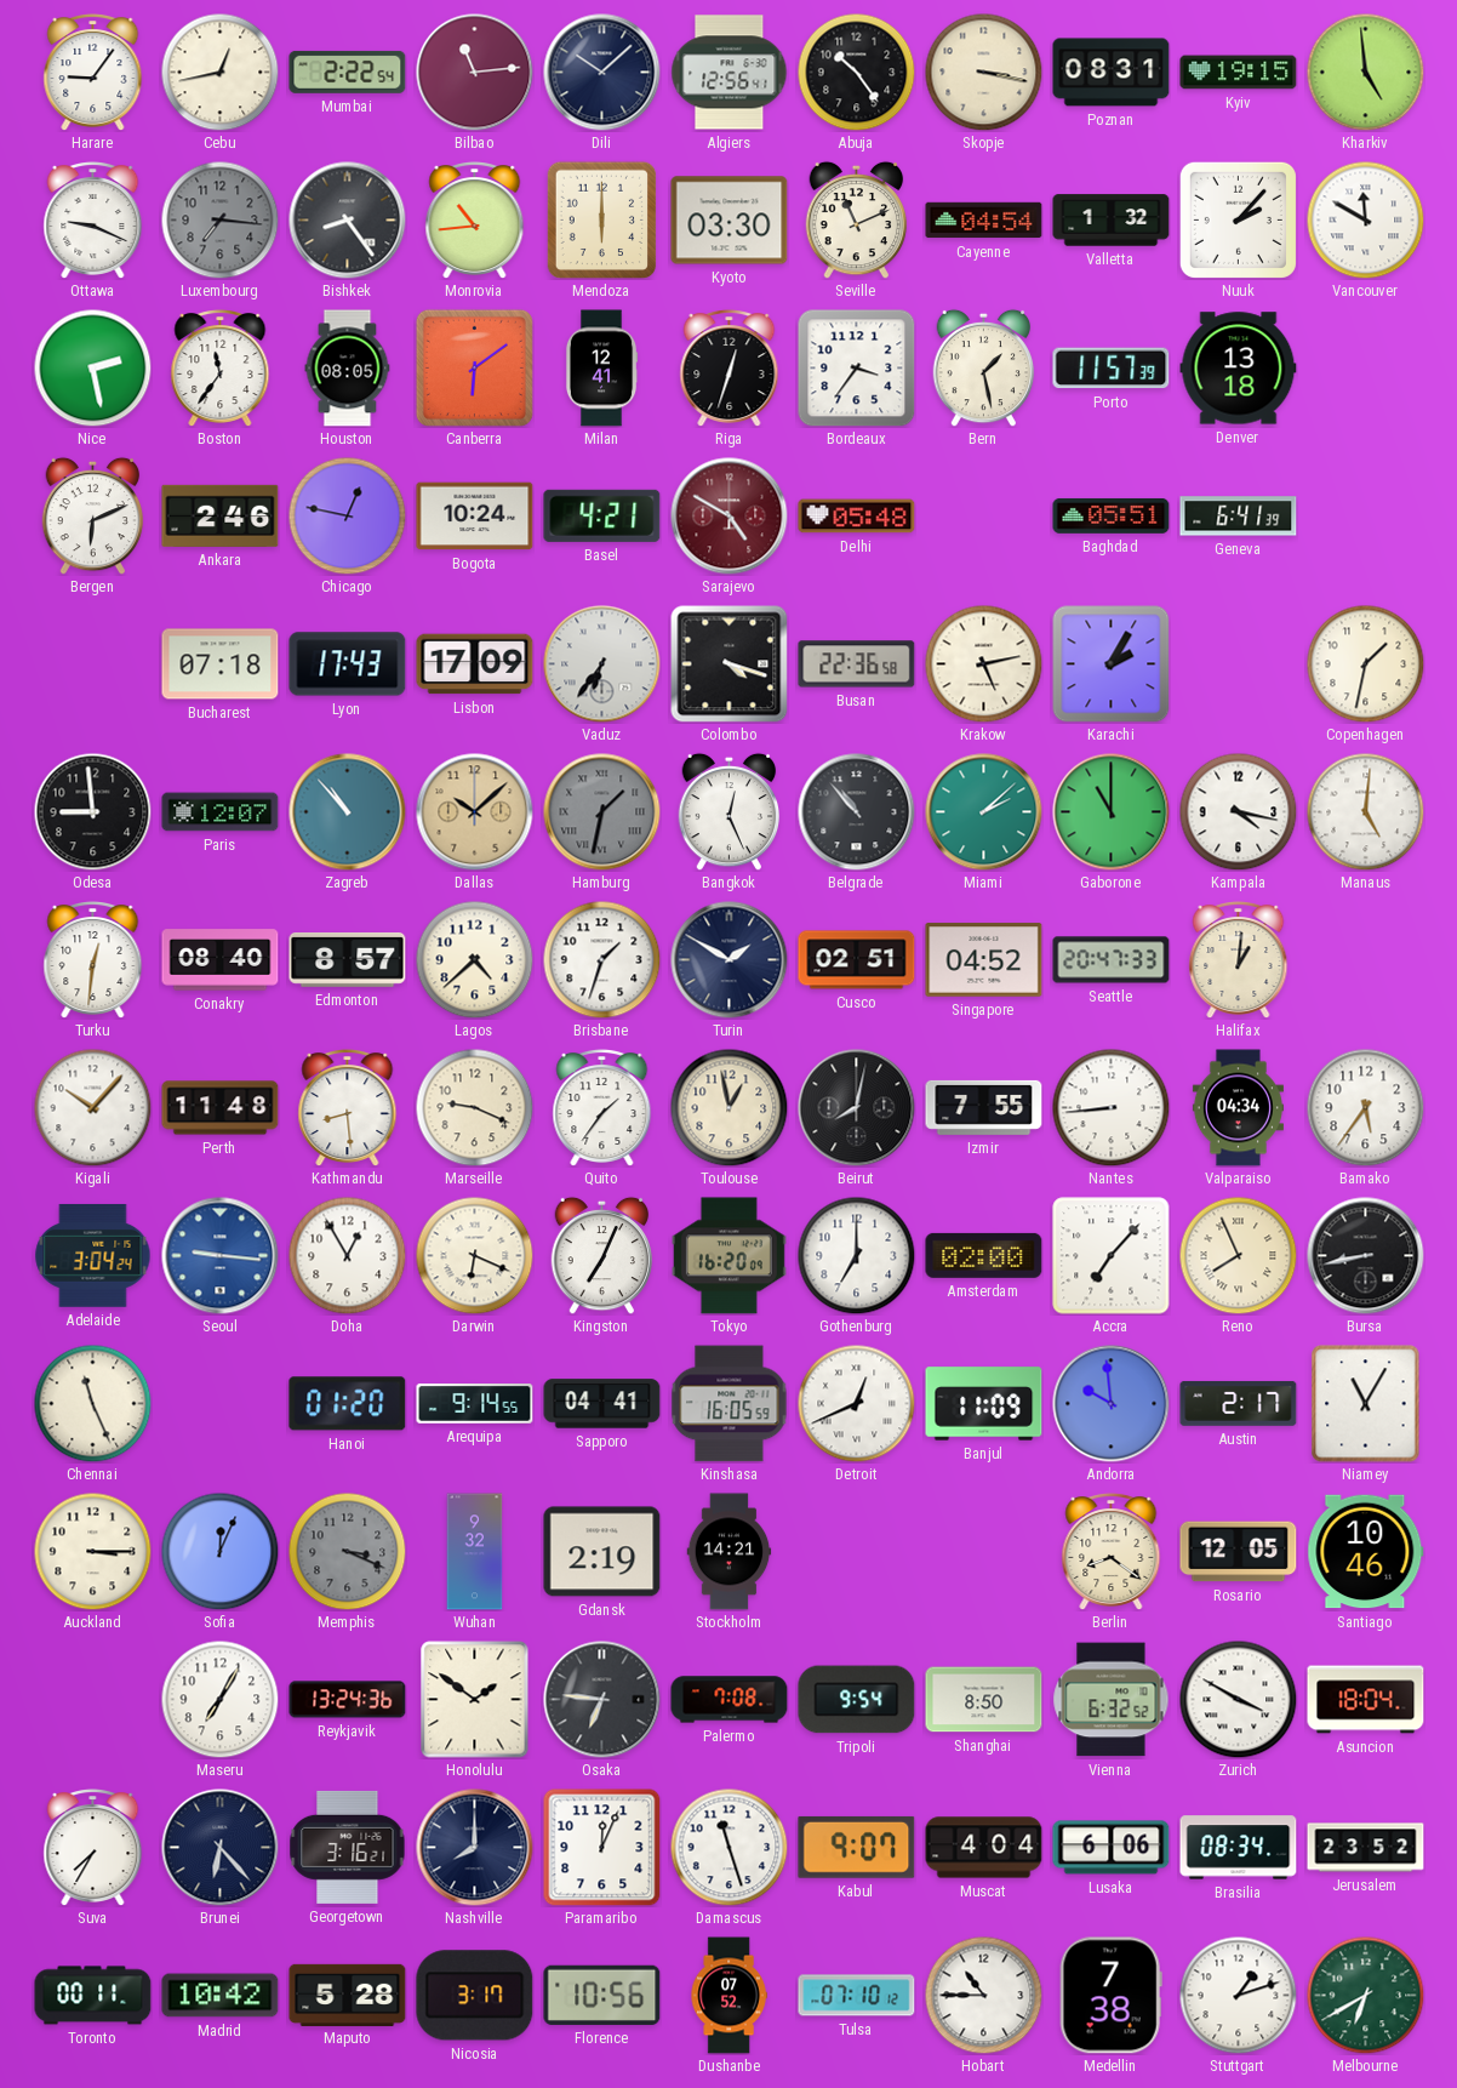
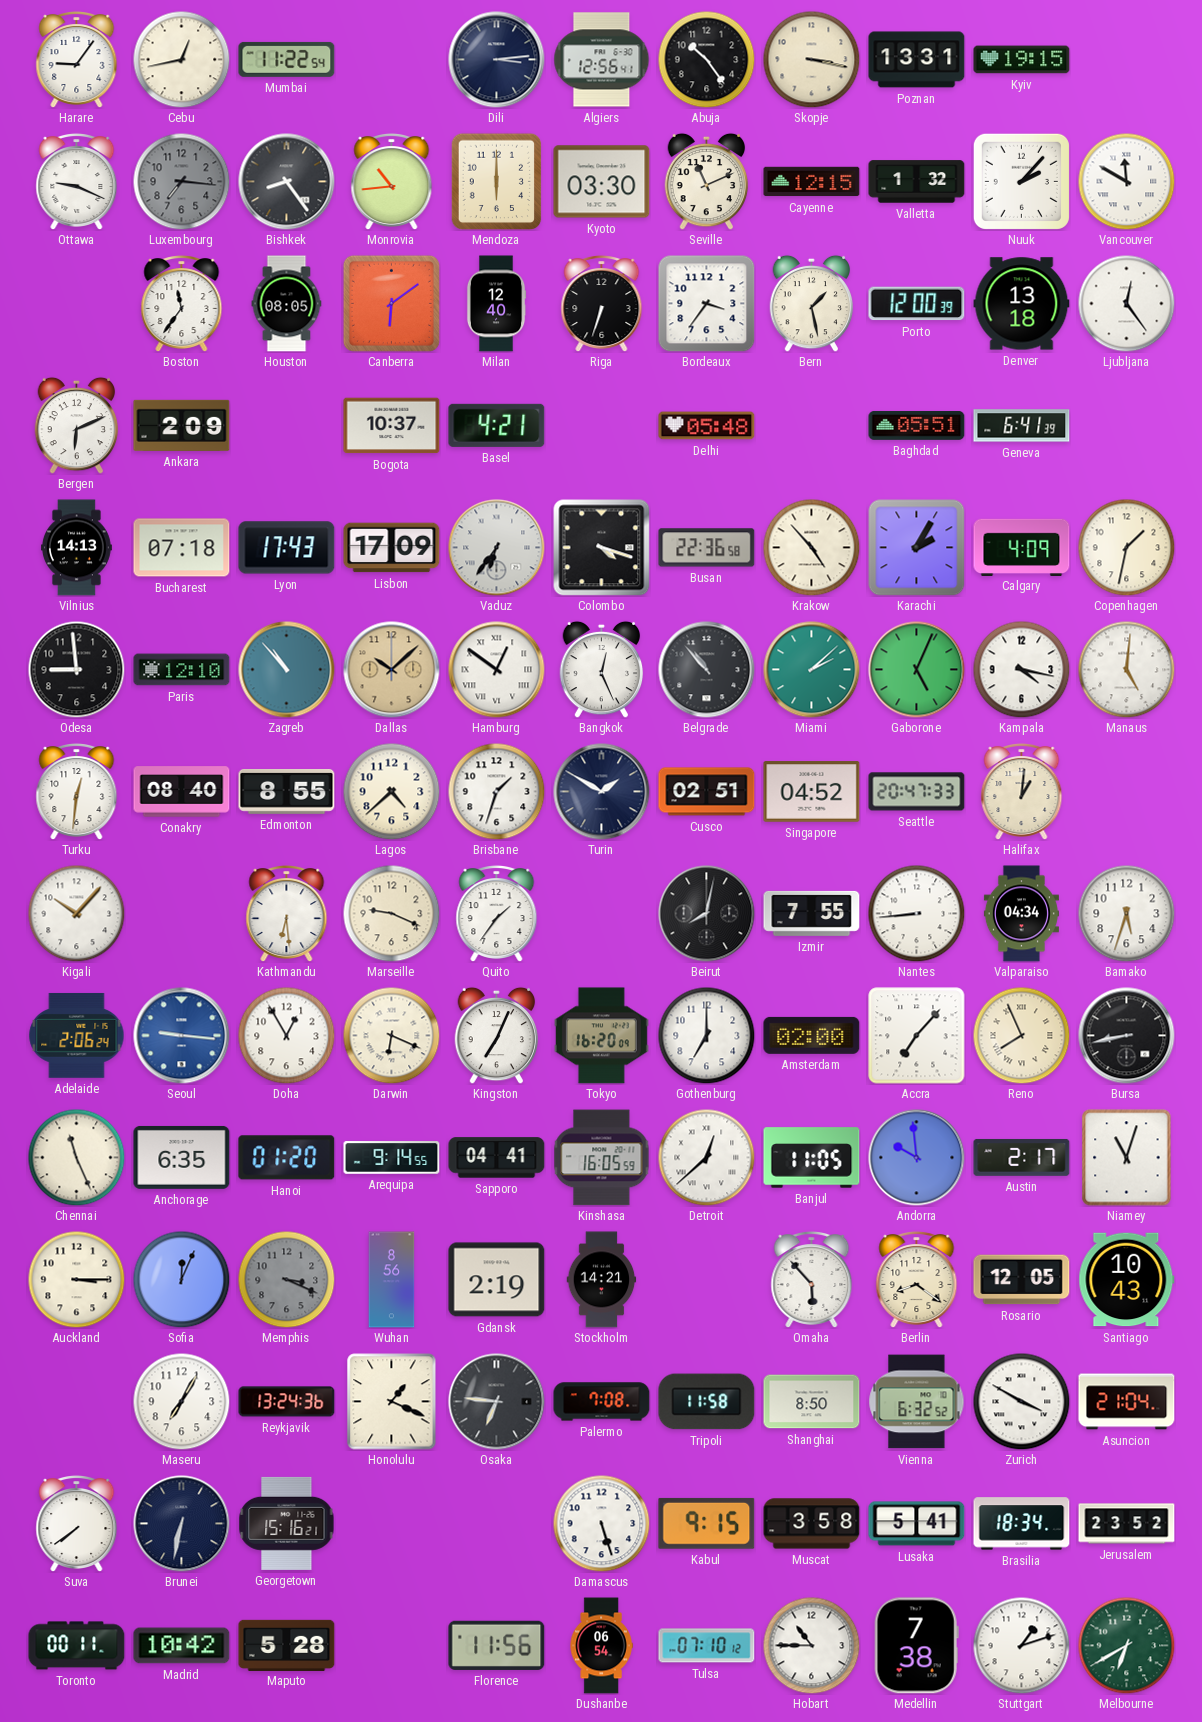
Mumbai: 2:22 -> 11:22
Bilbao: 11:14 -> none
Dili: 10:08 -> 3:14
Poznan: 08:31 -> 13:31
Kharkiv: 4:59 -> none
Cayenne: 04:54 -> 12:15
Nice: 2:28 -> none
Milan: 12:41 -> 12:40
Riga: 12:33 -> 6:33
Porto: 11:57 -> 12:00
Ljubljana: none -> 12:24
Ankara: 2:46 -> 2:09
Chicago: 12:47 -> none
Bogota: 10:24 -> 10:37
Sarajevo: 4:50 -> none
Vilnius: none -> 14:13
Krakow: 5:13 -> 4:53
Calgary: none -> 4:09
Paris: 12:07 -> 12:10
Hamburg: 1:32 -> 12:51
Hamburg dial: grey -> white
Gaborone: 11:00 -> 5:04
Edmonton: 8:57 -> 8:55
Perth: 11:48 -> none
Kathmandu: 8:29 -> 6:29
Toulouse: 12:58 -> none
Bamako: 5:36 -> 5:33
Adelaide: 3:04 -> 2:06
Anchorage: none -> 6:35
Detroit: 12:41 -> 12:38
Banjul: 11:09 -> 11:05
Niamey: 11:05 -> 11:03
Wuhan: 9:32 -> 8:56
Omaha: none -> 5:53
Santiago: 10:46 -> 10:43
Honolulu: 1:51 -> 1:19
Tripoli: 9:54 -> 11:58
Asuncion: 18:04 -> 21:04
Suva: 7:35 -> 7:39
Brunei: 6:23 -> 6:32
Georgetown: 3:16 -> 15:16
Nashville: 8:00 -> none
Paramaribo: 12:04 -> none
Damascus: 11:27 -> 5:27
Kabul: 9:07 -> 9:15
Muscat: 4:04 -> 3:58
Lusaka: 6:06 -> 5:41
Brasilia: 08:34 -> 18:34
Nicosia: 3:17 -> none
Florence: 10:56 -> 11:56
Dushanbe: 07:52 -> 06:54
